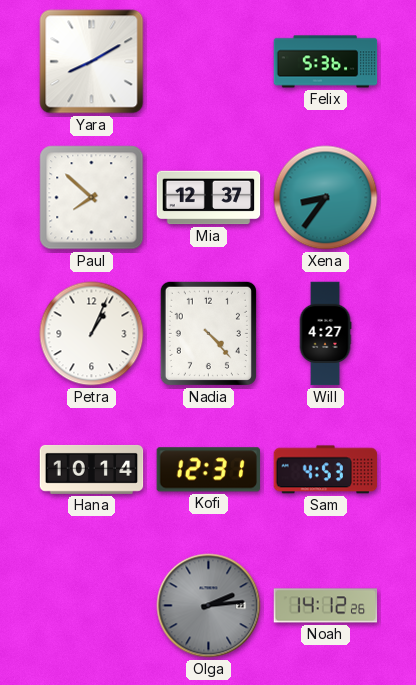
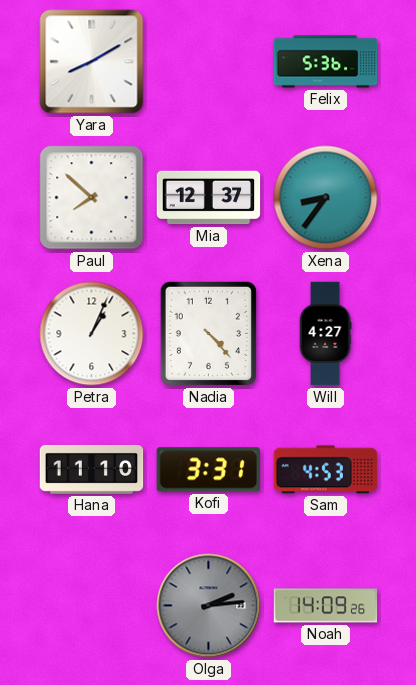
Hana: 10:14 -> 11:10
Kofi: 12:31 -> 3:31
Noah: 14:12 -> 14:09
